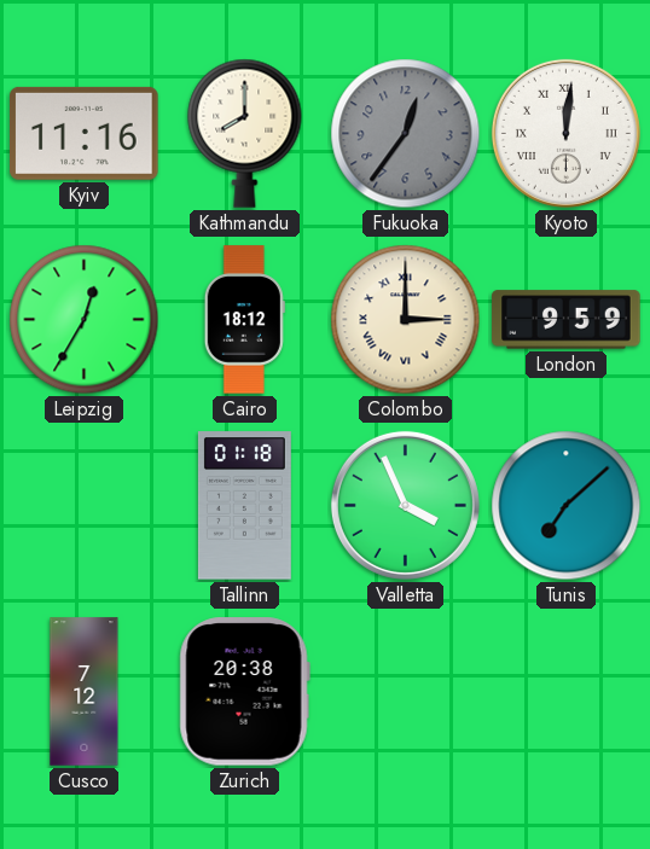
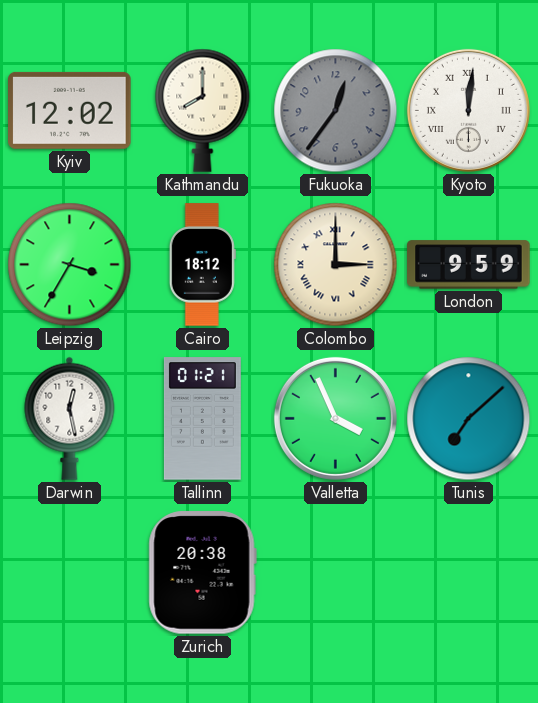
Kyiv: 11:16 -> 12:02
Leipzig: 12:35 -> 3:35
Darwin: none -> 12:28
Tallinn: 01:18 -> 01:21
Cusco: 7:12 -> none
